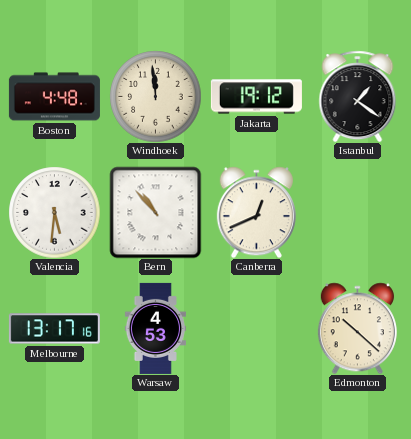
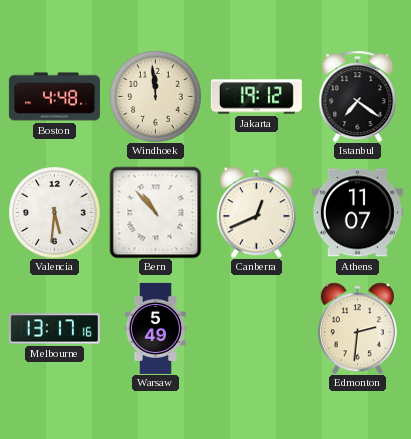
Istanbul: 1:21 -> 7:21
Athens: none -> 11:07
Warsaw: 4:53 -> 5:49
Edmonton: 10:22 -> 2:31
